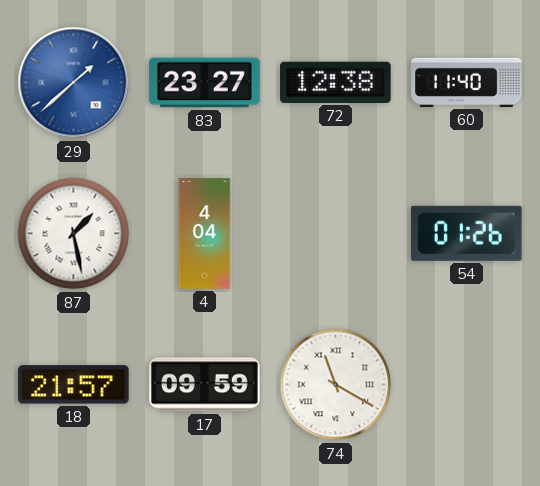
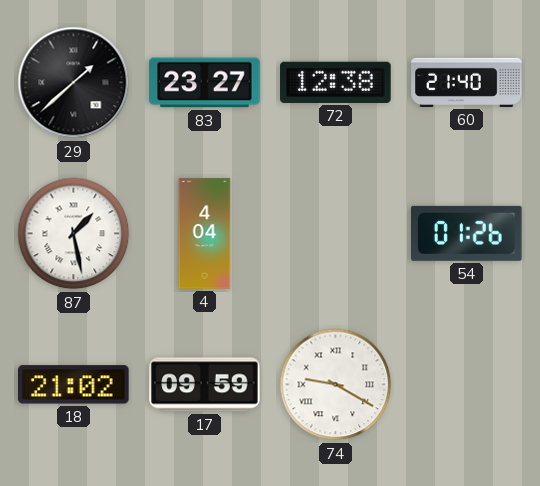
29 dial: blue -> black
60: 11:40 -> 21:40
18: 21:57 -> 21:02
74: 11:20 -> 9:20
